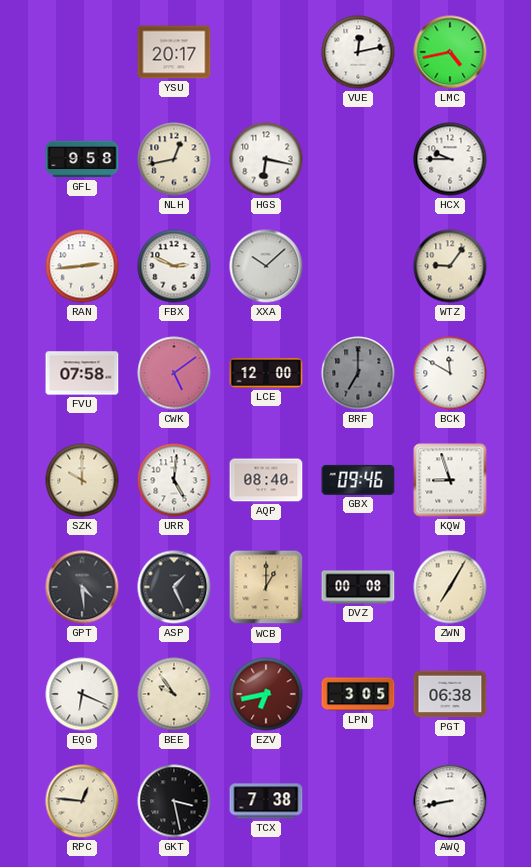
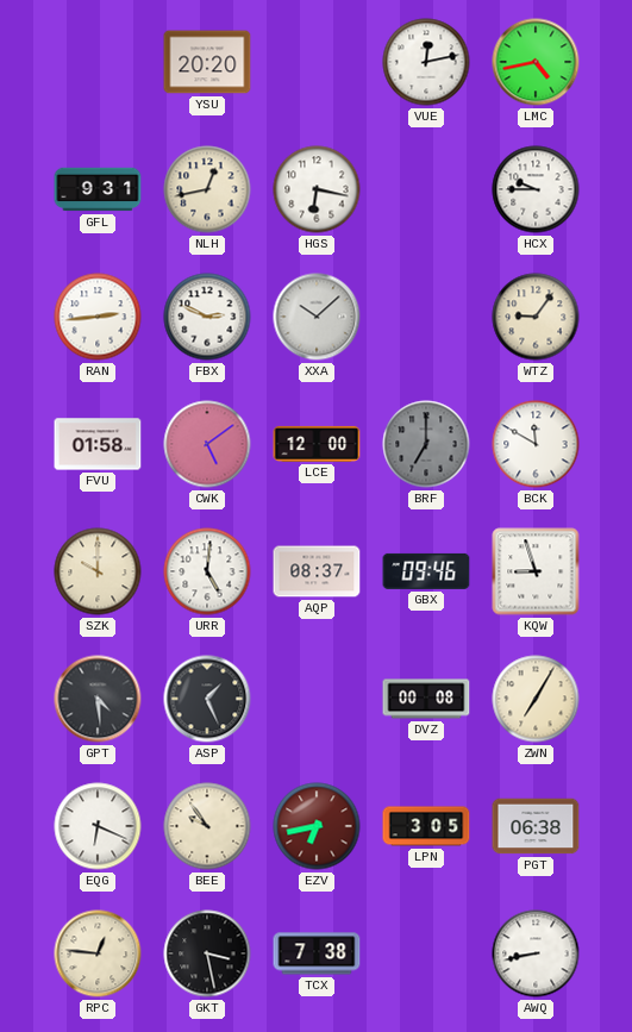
YSU: 20:17 -> 20:20
GFL: 9:58 -> 9:31
FVU: 07:58 -> 01:58
AQP: 08:40 -> 08:37
WCB: 1:00 -> none
